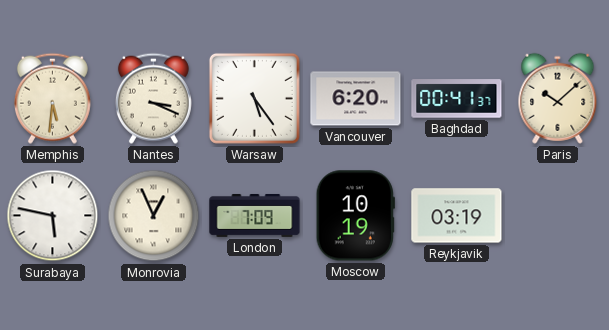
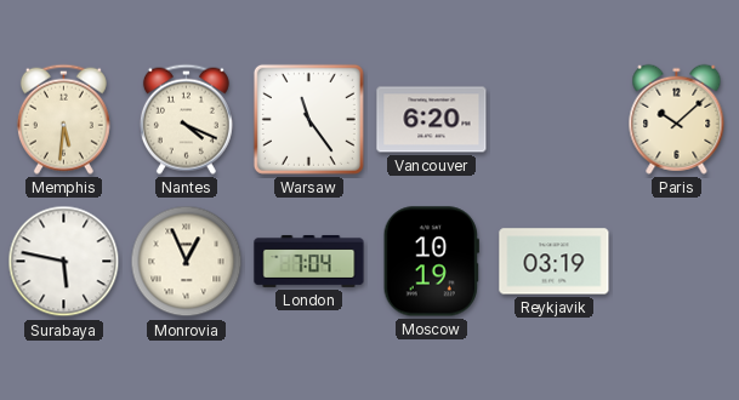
Nantes: 3:19 -> 4:19
Warsaw: 5:24 -> 11:24
Baghdad: 00:41 -> none
London: 7:09 -> 7:04
